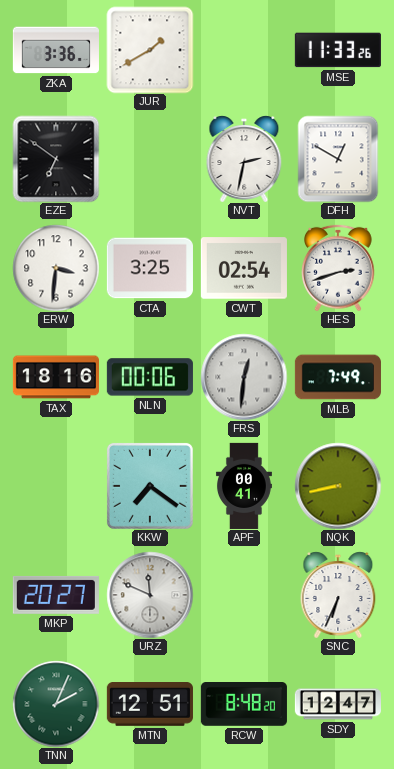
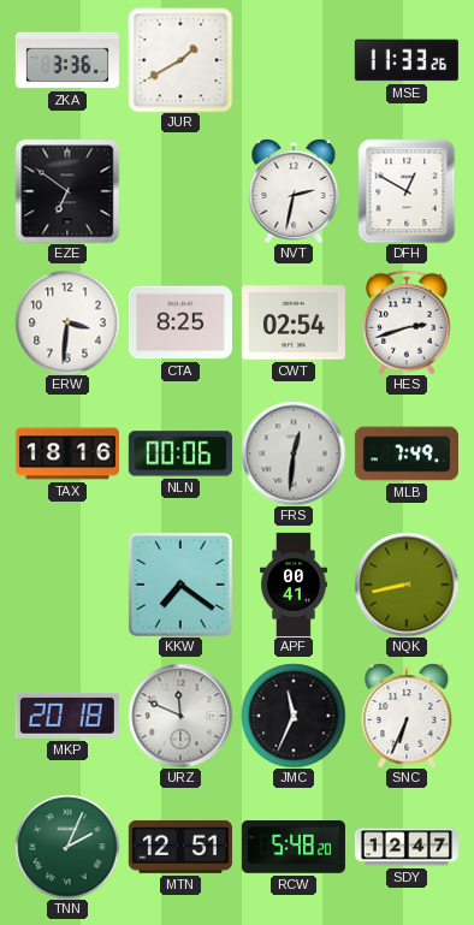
CTA: 3:25 -> 8:25
MKP: 20:27 -> 20:18
JMC: none -> 11:34
RCW: 8:48 -> 5:48
